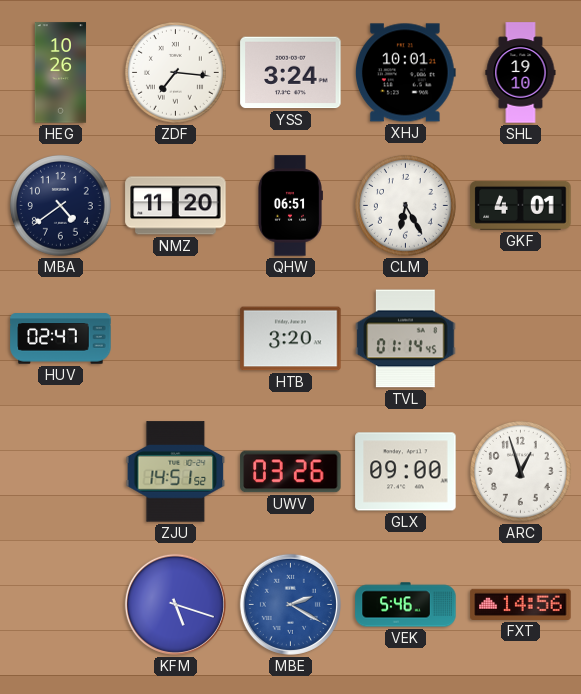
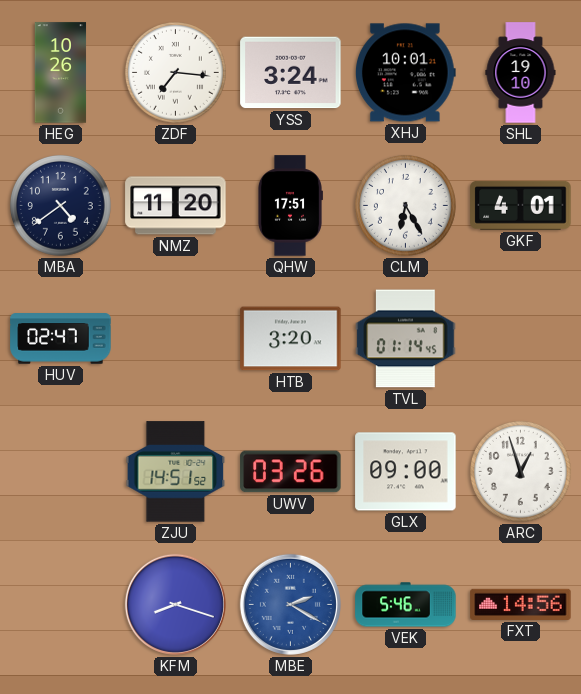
QHW: 06:51 -> 17:51
KFM: 5:18 -> 8:18
